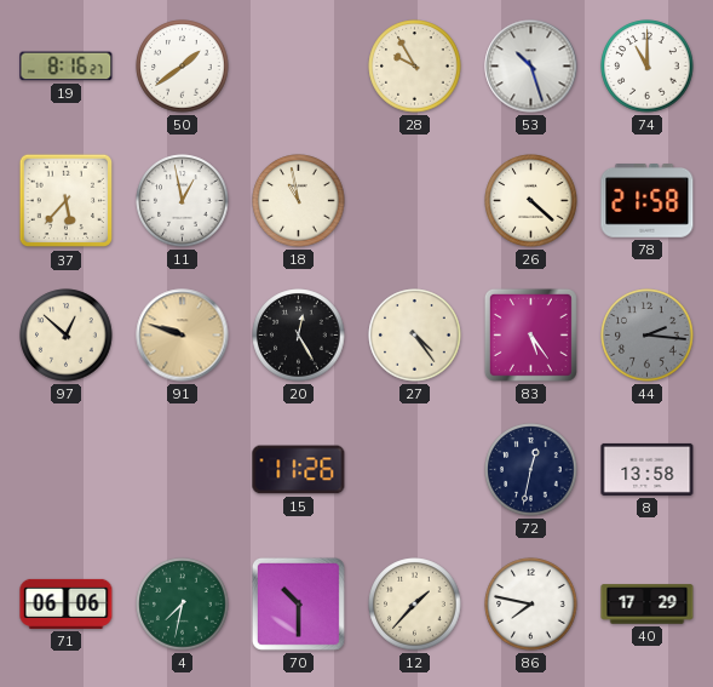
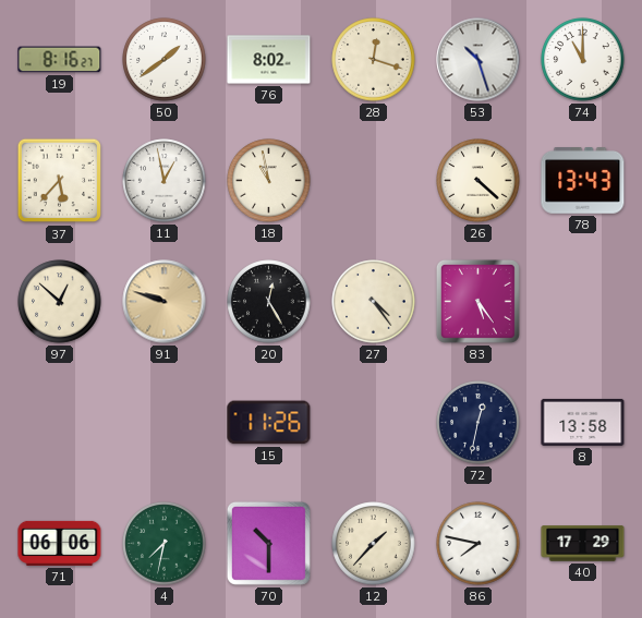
76: none -> 8:02
28: 9:55 -> 12:18
78: 21:58 -> 13:43
44: 2:16 -> none
